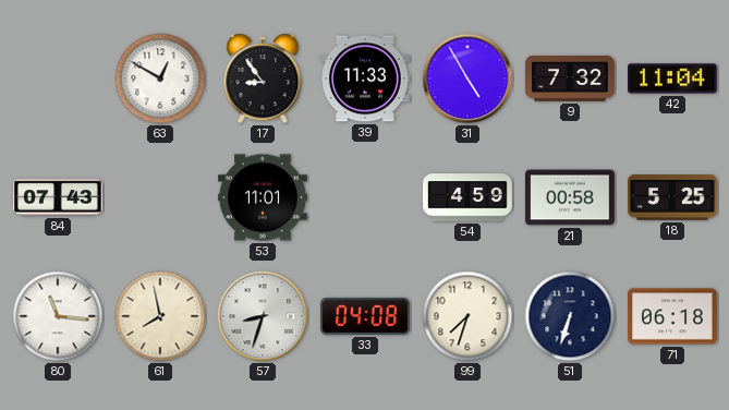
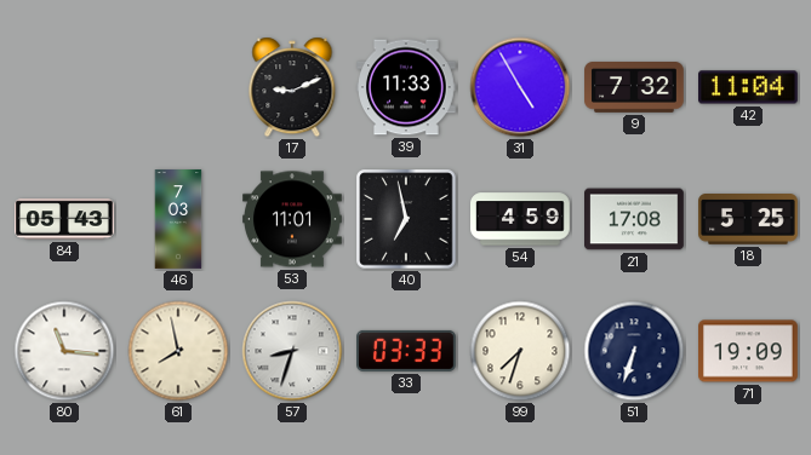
63: 12:50 -> none
17: 8:54 -> 9:11
84: 07:43 -> 05:43
46: none -> 7:03
40: none -> 6:58
21: 00:58 -> 17:08
33: 04:08 -> 03:33
71: 06:18 -> 19:09
